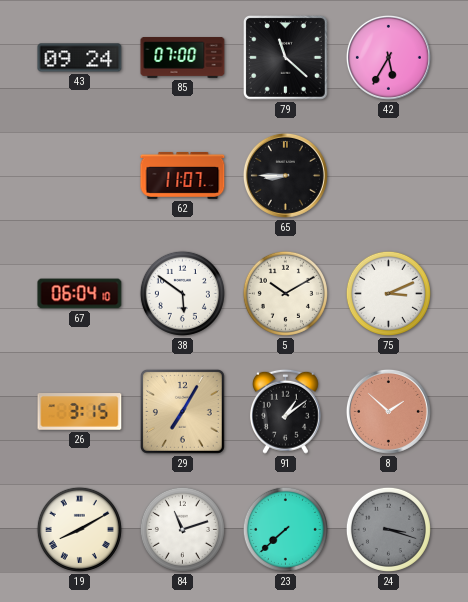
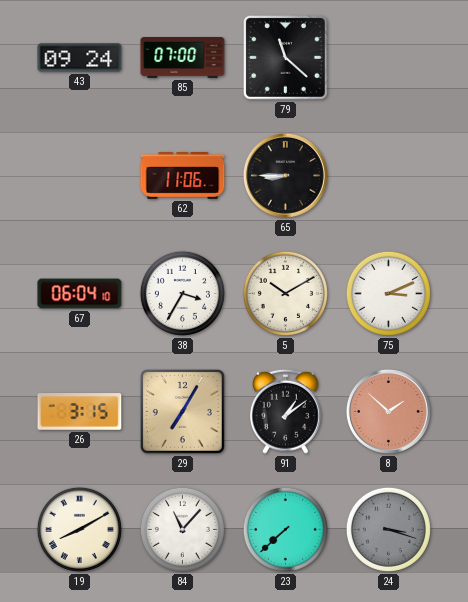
42: 5:35 -> none
62: 11:07 -> 11:06
38: 5:51 -> 3:35
84: 11:12 -> 11:07
